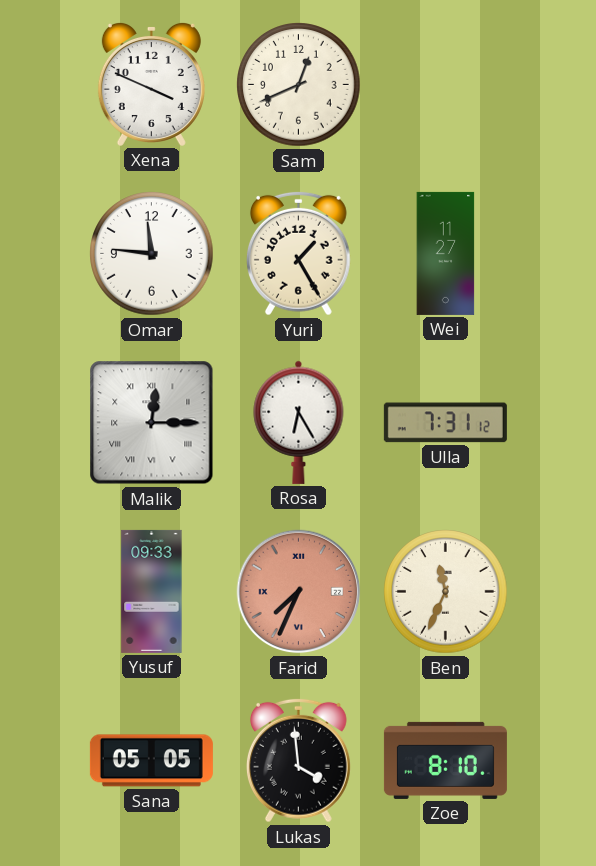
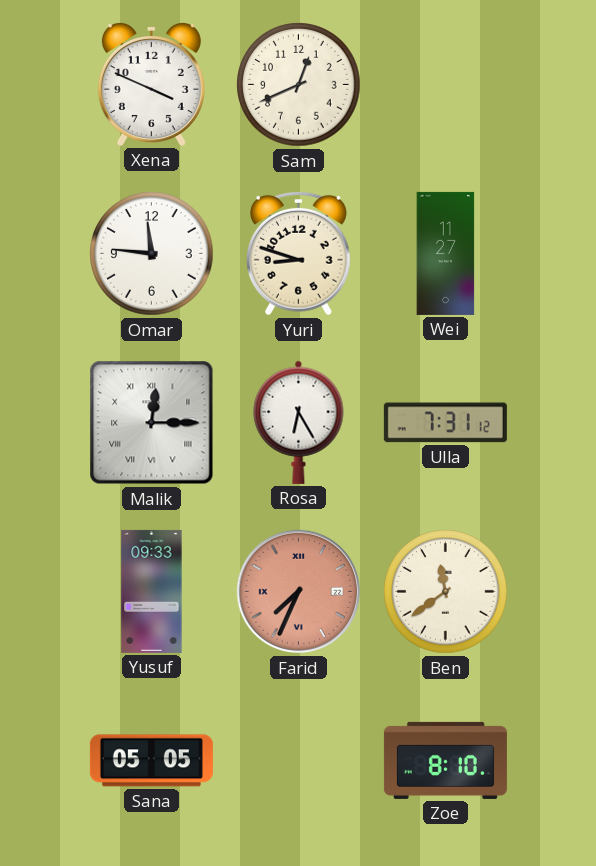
Yuri: 1:25 -> 8:48
Ben: 11:34 -> 11:39
Lukas: 3:59 -> none
